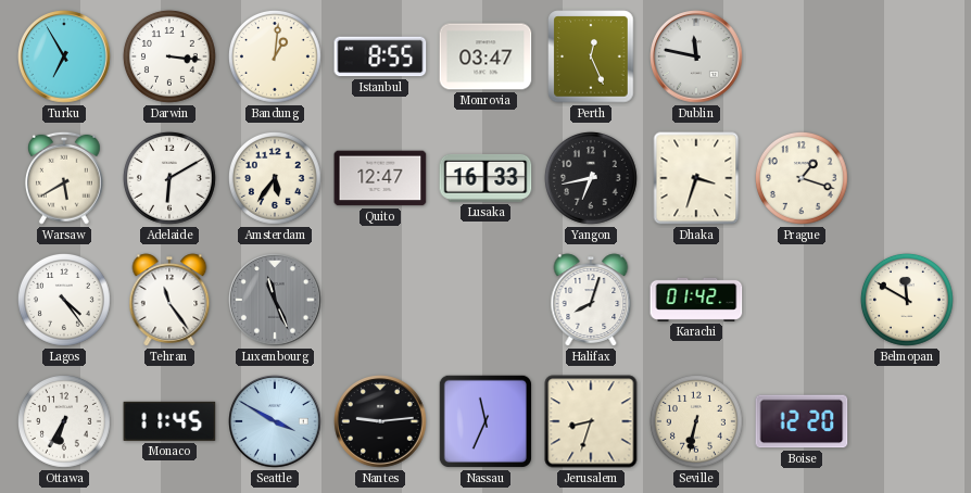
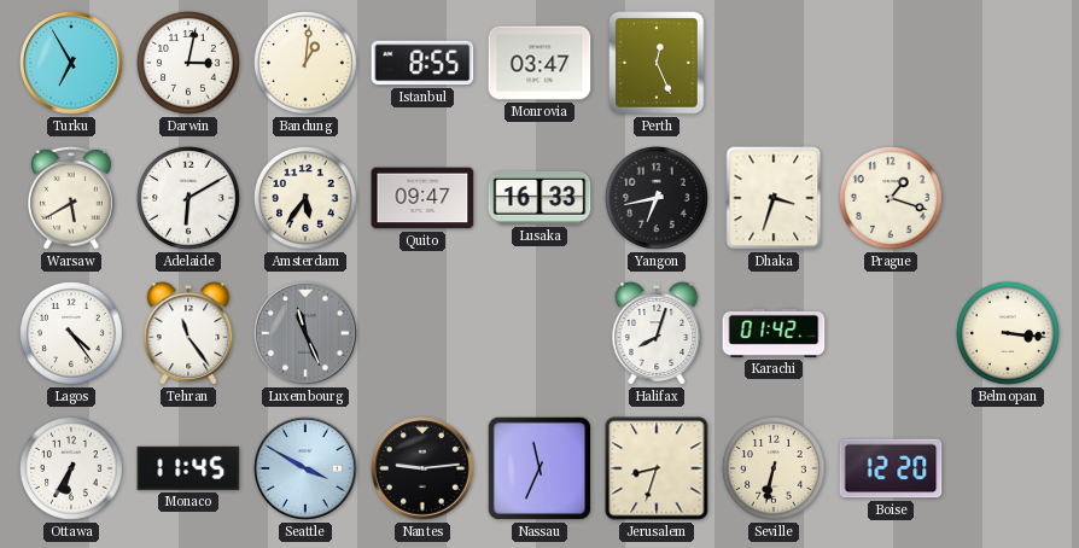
Darwin: 3:16 -> 3:02
Dublin: 11:47 -> none
Quito: 12:47 -> 09:47
Belmopan: 11:50 -> 3:16
